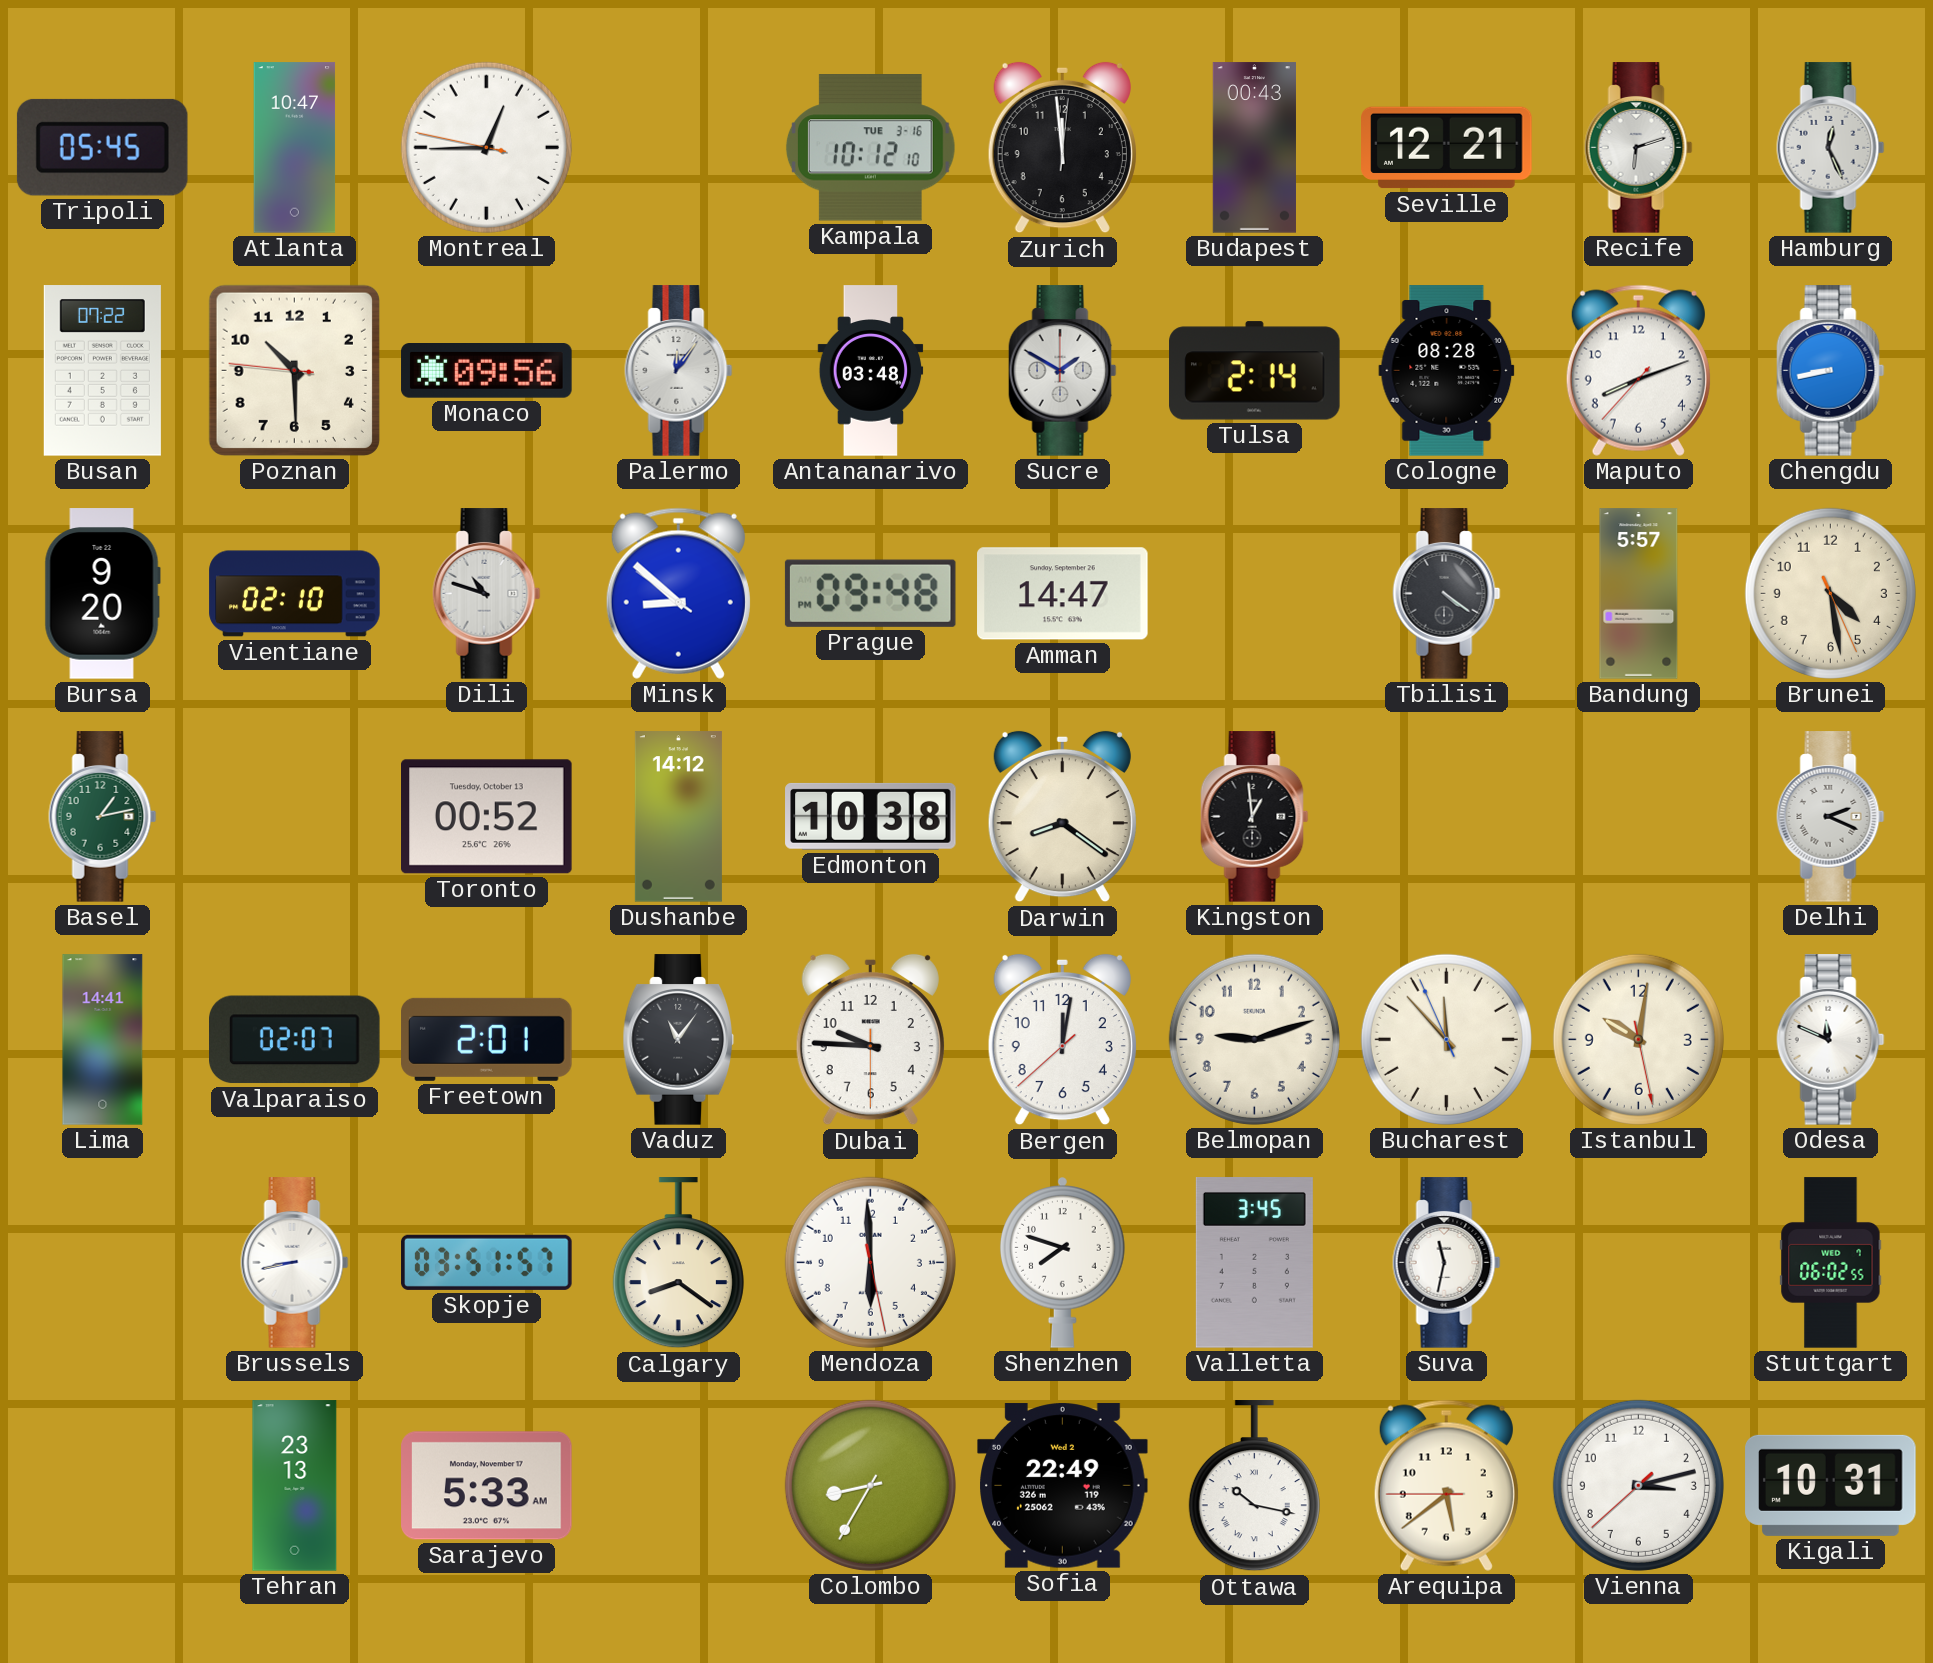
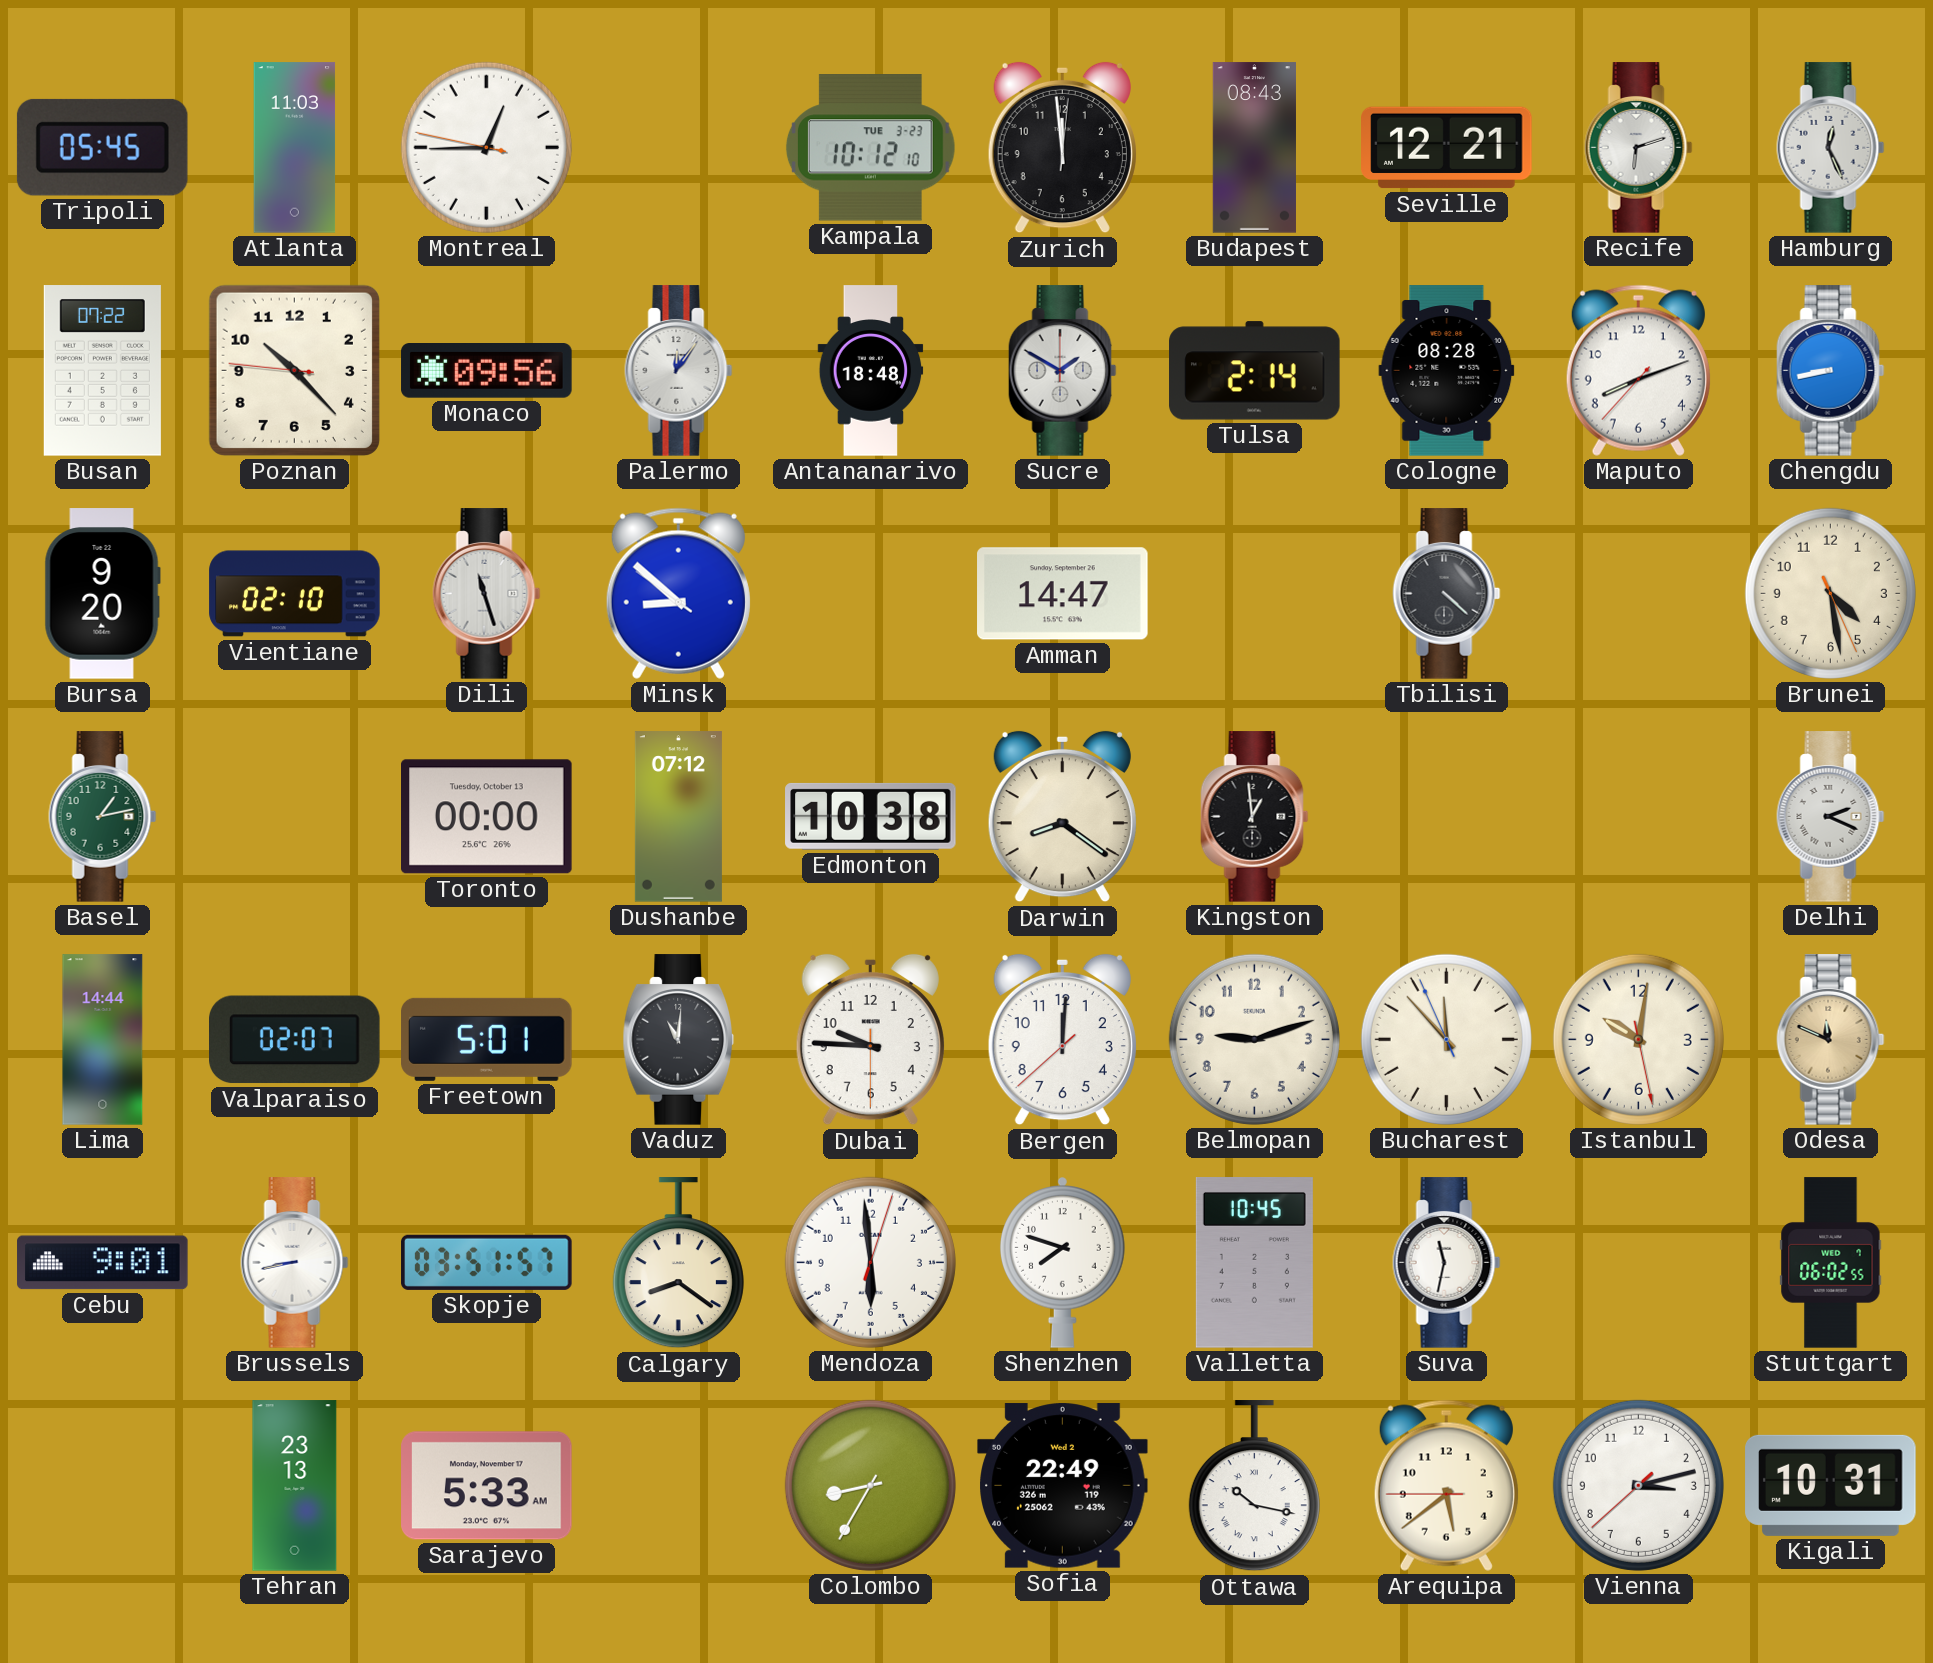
Atlanta: 10:47 -> 11:03
Kampala date: TUE 3-16 -> TUE 3-23
Budapest: 00:43 -> 08:43
Poznan: 10:29 -> 10:22
Antananarivo: 03:48 -> 18:48
Dili: 10:48 -> 11:27
Prague: 09:48 -> none
Tbilisi: 4:21 -> 4:22
Bandung: 5:57 -> none
Toronto: 00:52 -> 00:00
Dushanbe: 14:12 -> 07:12
Lima: 14:41 -> 14:44
Freetown: 2:01 -> 5:01
Vaduz: 11:06 -> 11:01
Bergen: 12:01 -> 12:00
Odesa dial: white -> champagne
Cebu: none -> 9:01
Mendoza: 5:59:28 -> 5:59:03
Valletta: 3:45 -> 10:45
